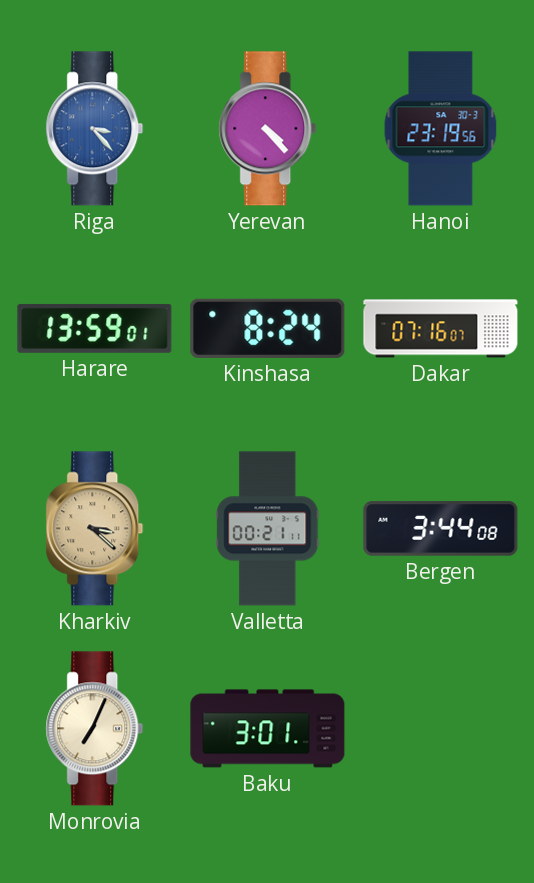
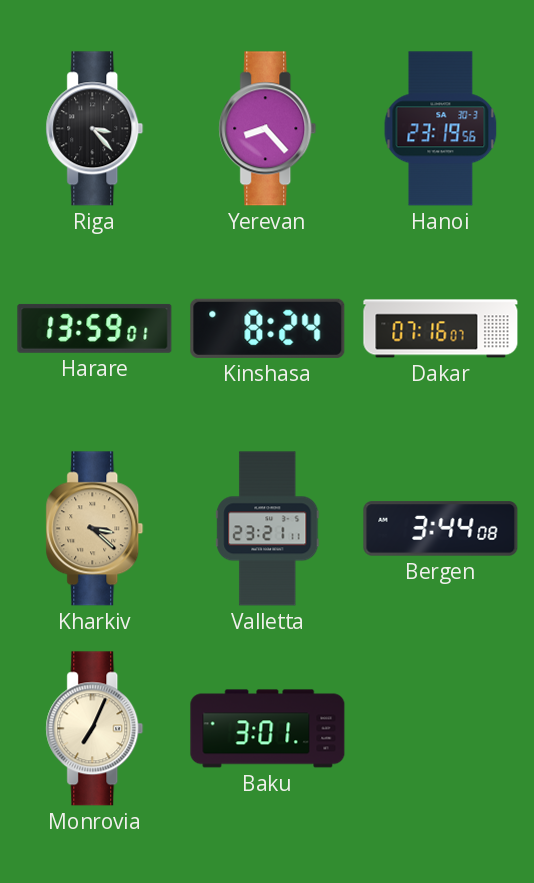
Riga dial: blue -> black
Yerevan: 4:23 -> 8:23
Valletta: 00:21 -> 23:21
